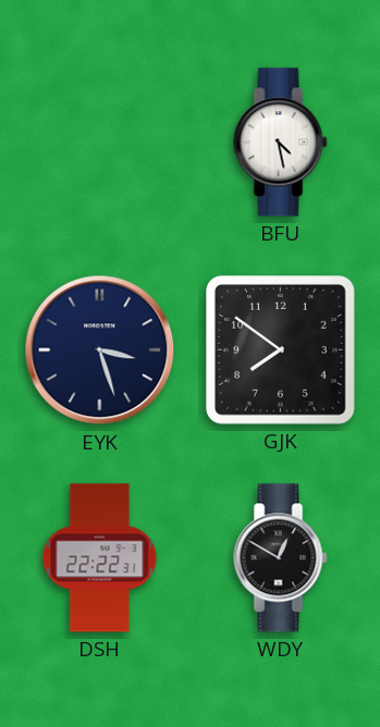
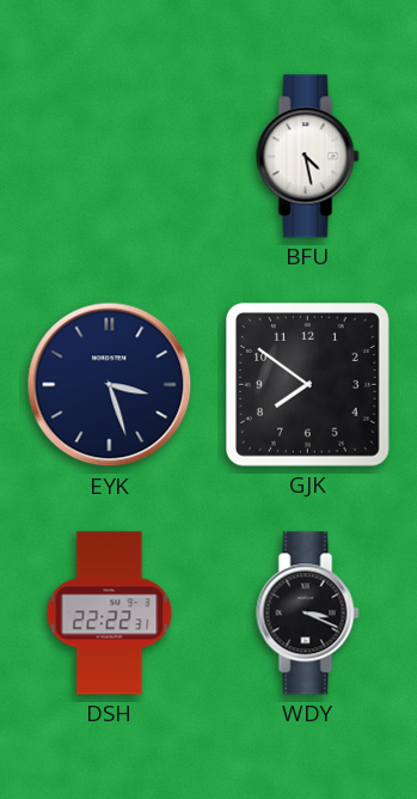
WDY: 12:50 -> 3:19
